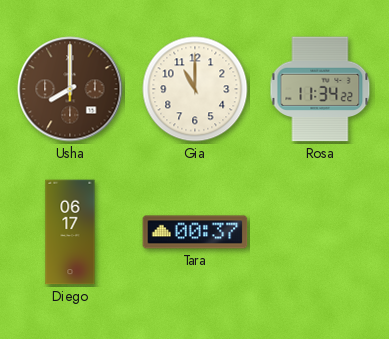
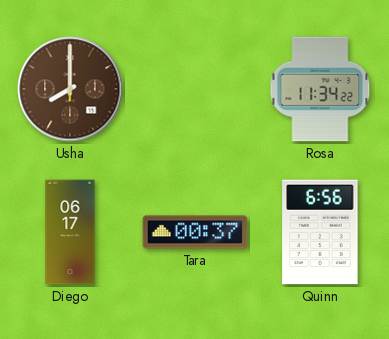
Gia: 11:00 -> none
Quinn: none -> 6:56
